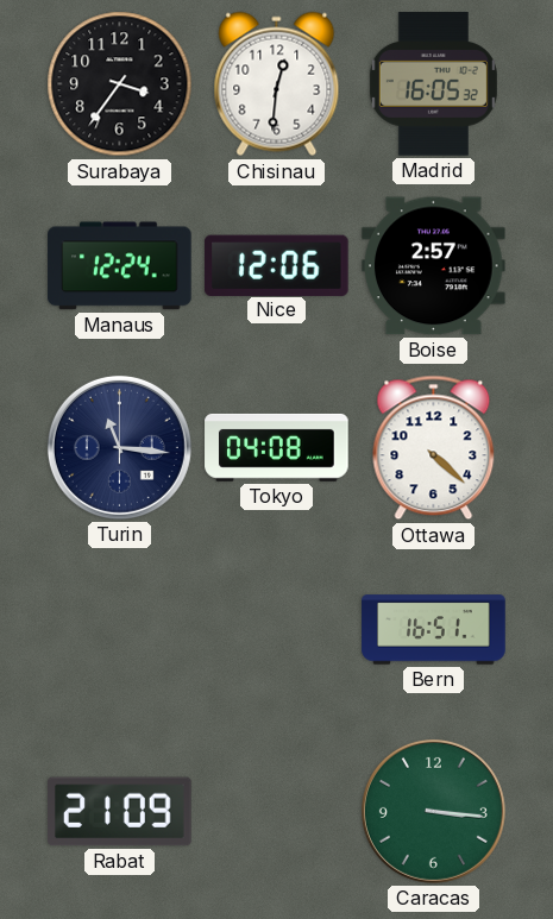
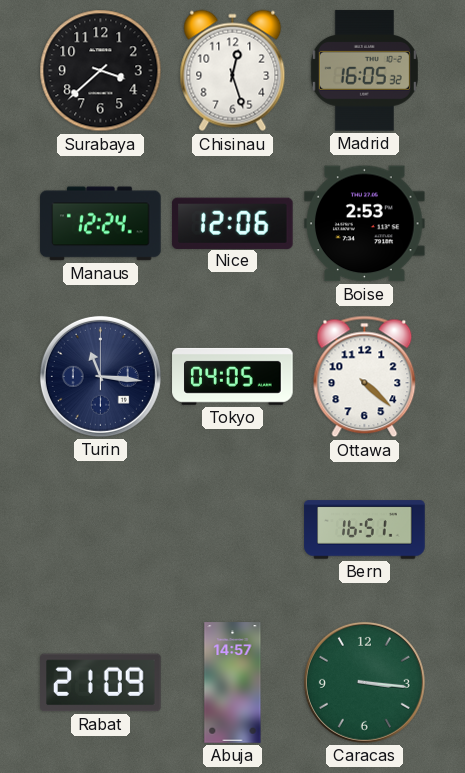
Surabaya: 3:36 -> 3:38
Chisinau: 12:31 -> 12:27
Boise: 2:57 -> 2:53
Tokyo: 04:08 -> 04:05
Abuja: none -> 14:57
